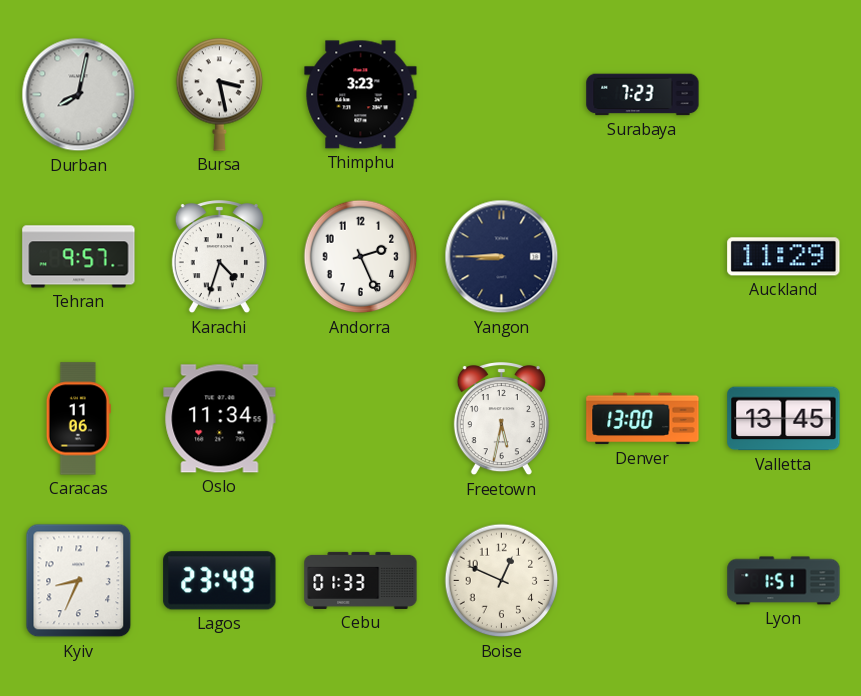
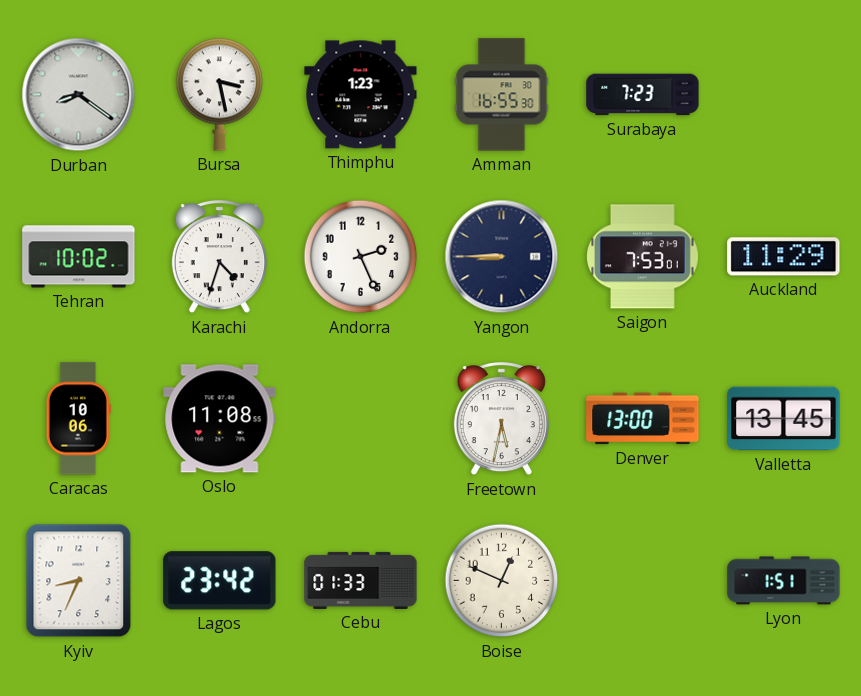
Durban: 8:02 -> 8:21
Thimphu: 3:23 -> 1:23
Amman: none -> 16:55
Tehran: 9:57 -> 10:02
Saigon: none -> 7:53
Caracas: 11:06 -> 10:06
Oslo: 11:34 -> 11:08
Lagos: 23:49 -> 23:42
